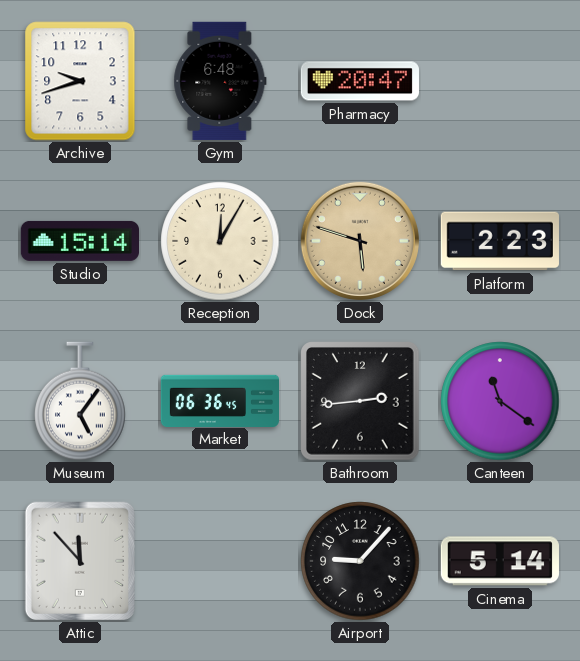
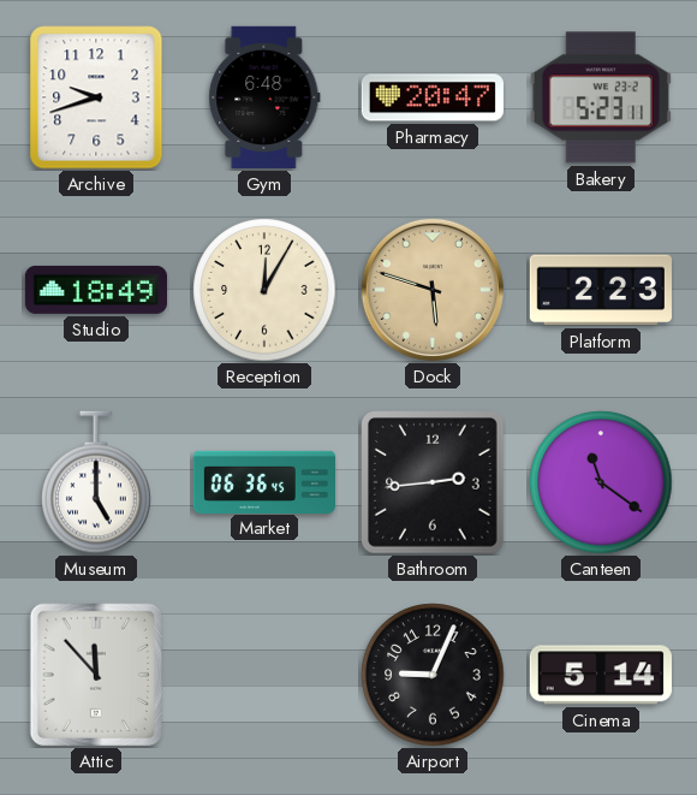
Bakery: none -> 5:23
Studio: 15:14 -> 18:49
Museum: 5:06 -> 5:00
Airport: 9:07 -> 9:04
